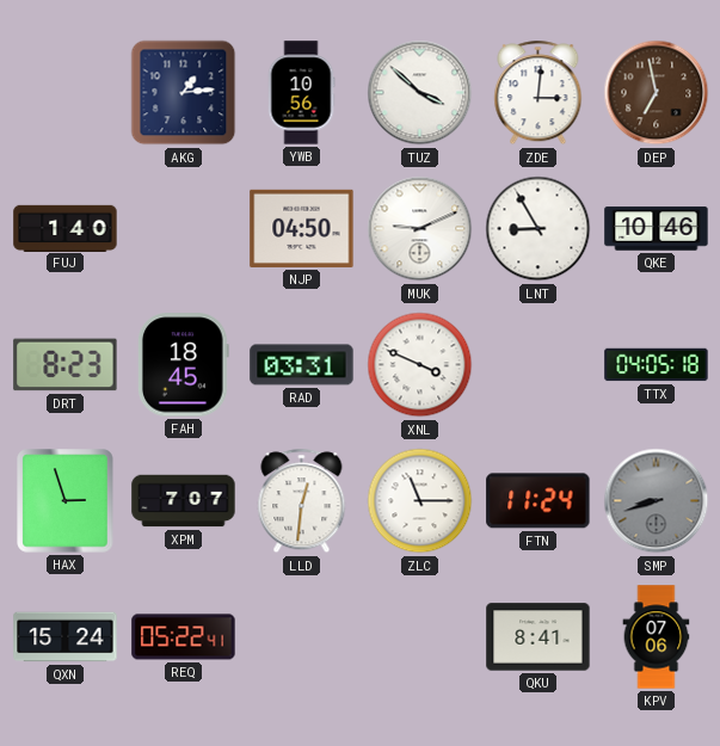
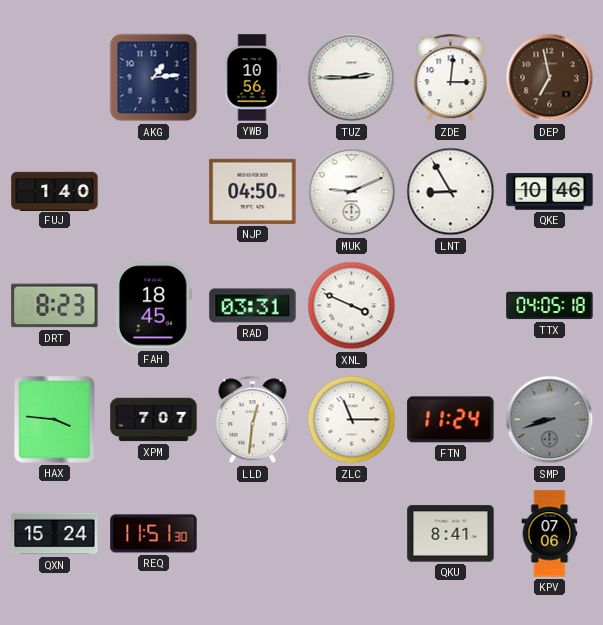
TUZ: 3:52 -> 2:45
HAX: 2:57 -> 3:46
REQ: 05:22 -> 11:51
